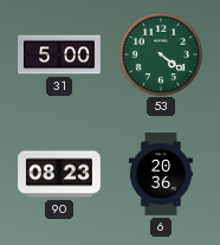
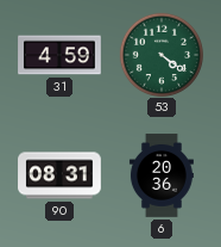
31: 5:00 -> 4:59
90: 08:23 -> 08:31
